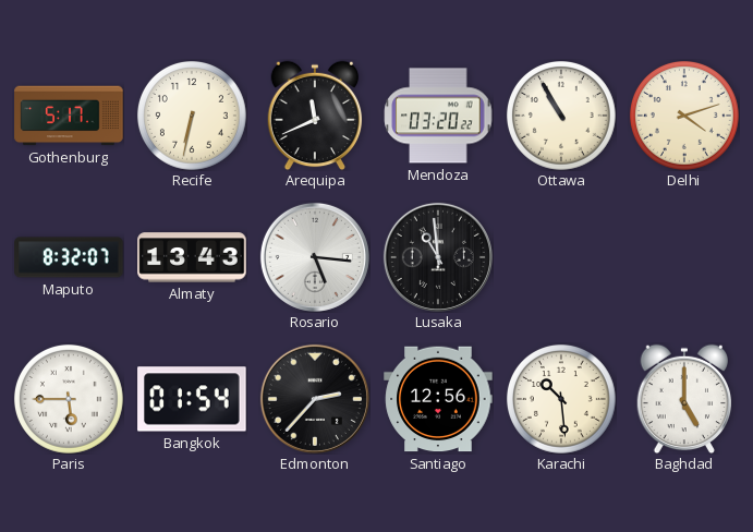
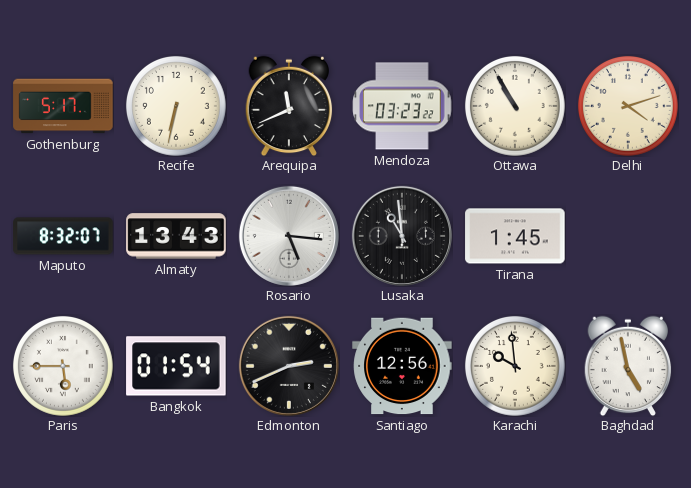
Mendoza: 03:20 -> 03:23
Tirana: none -> 1:45
Edmonton: 2:37 -> 2:41
Karachi: 10:29 -> 9:59
Baghdad: 5:00 -> 4:58
